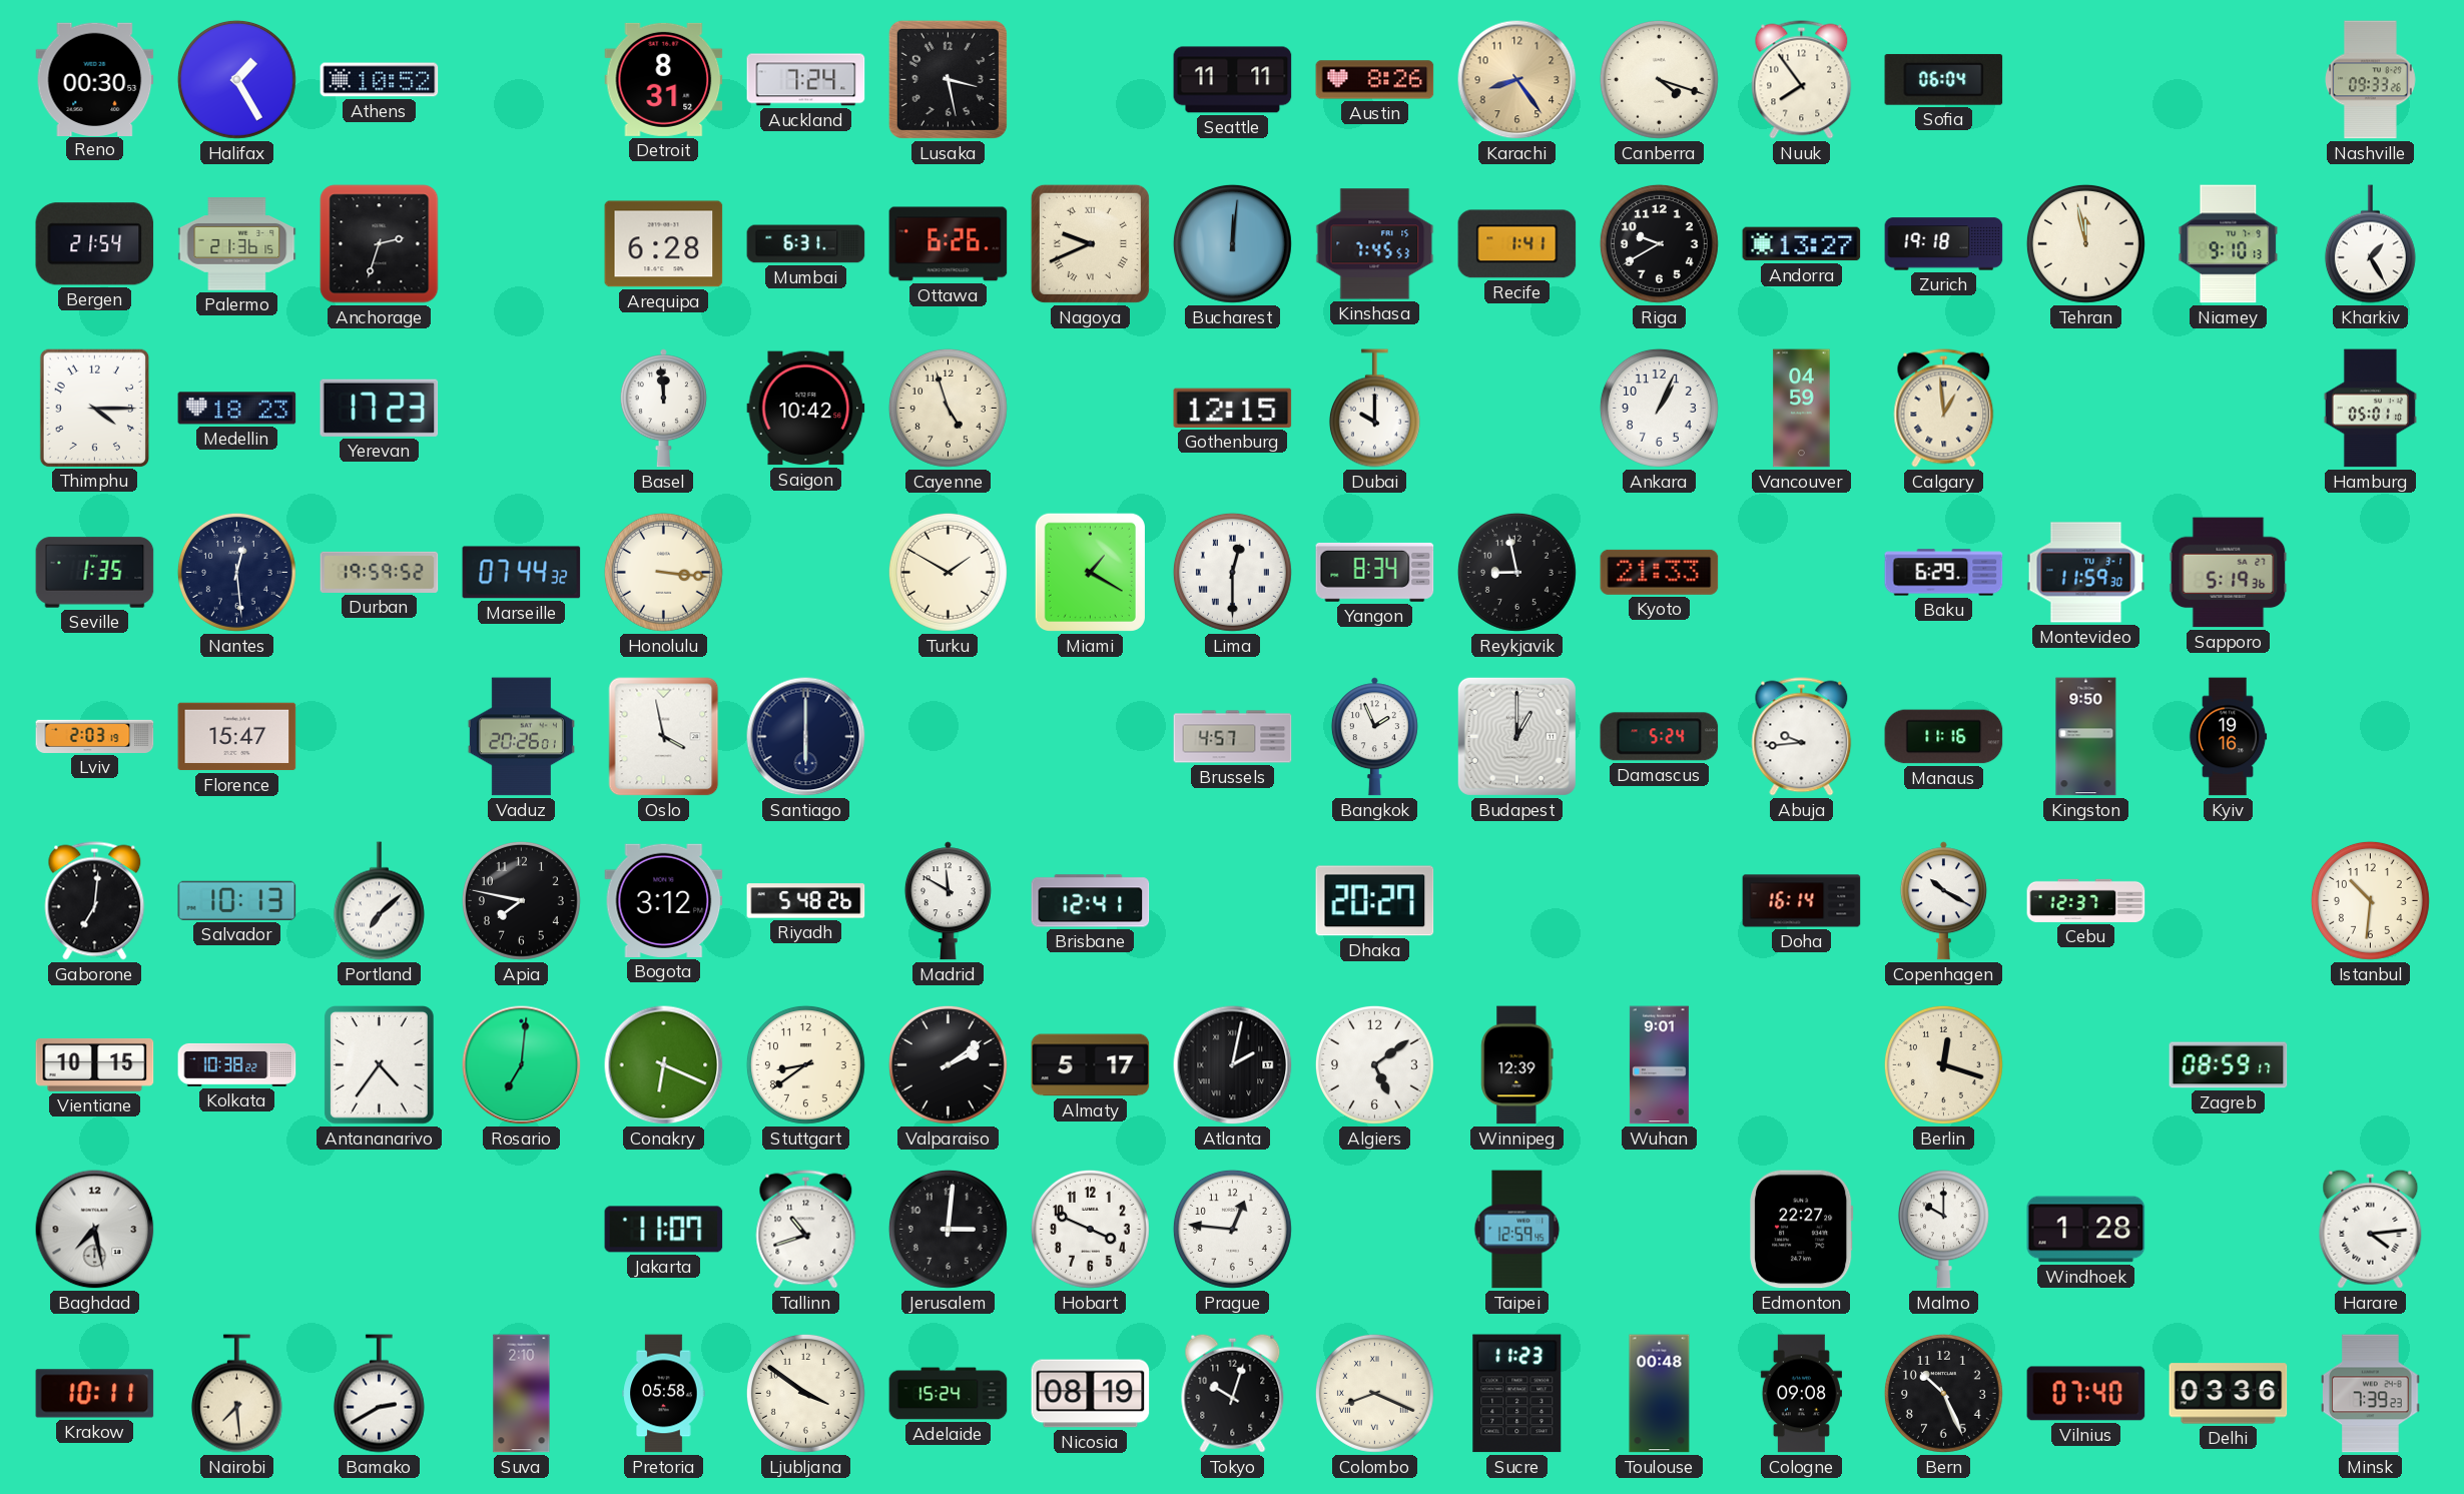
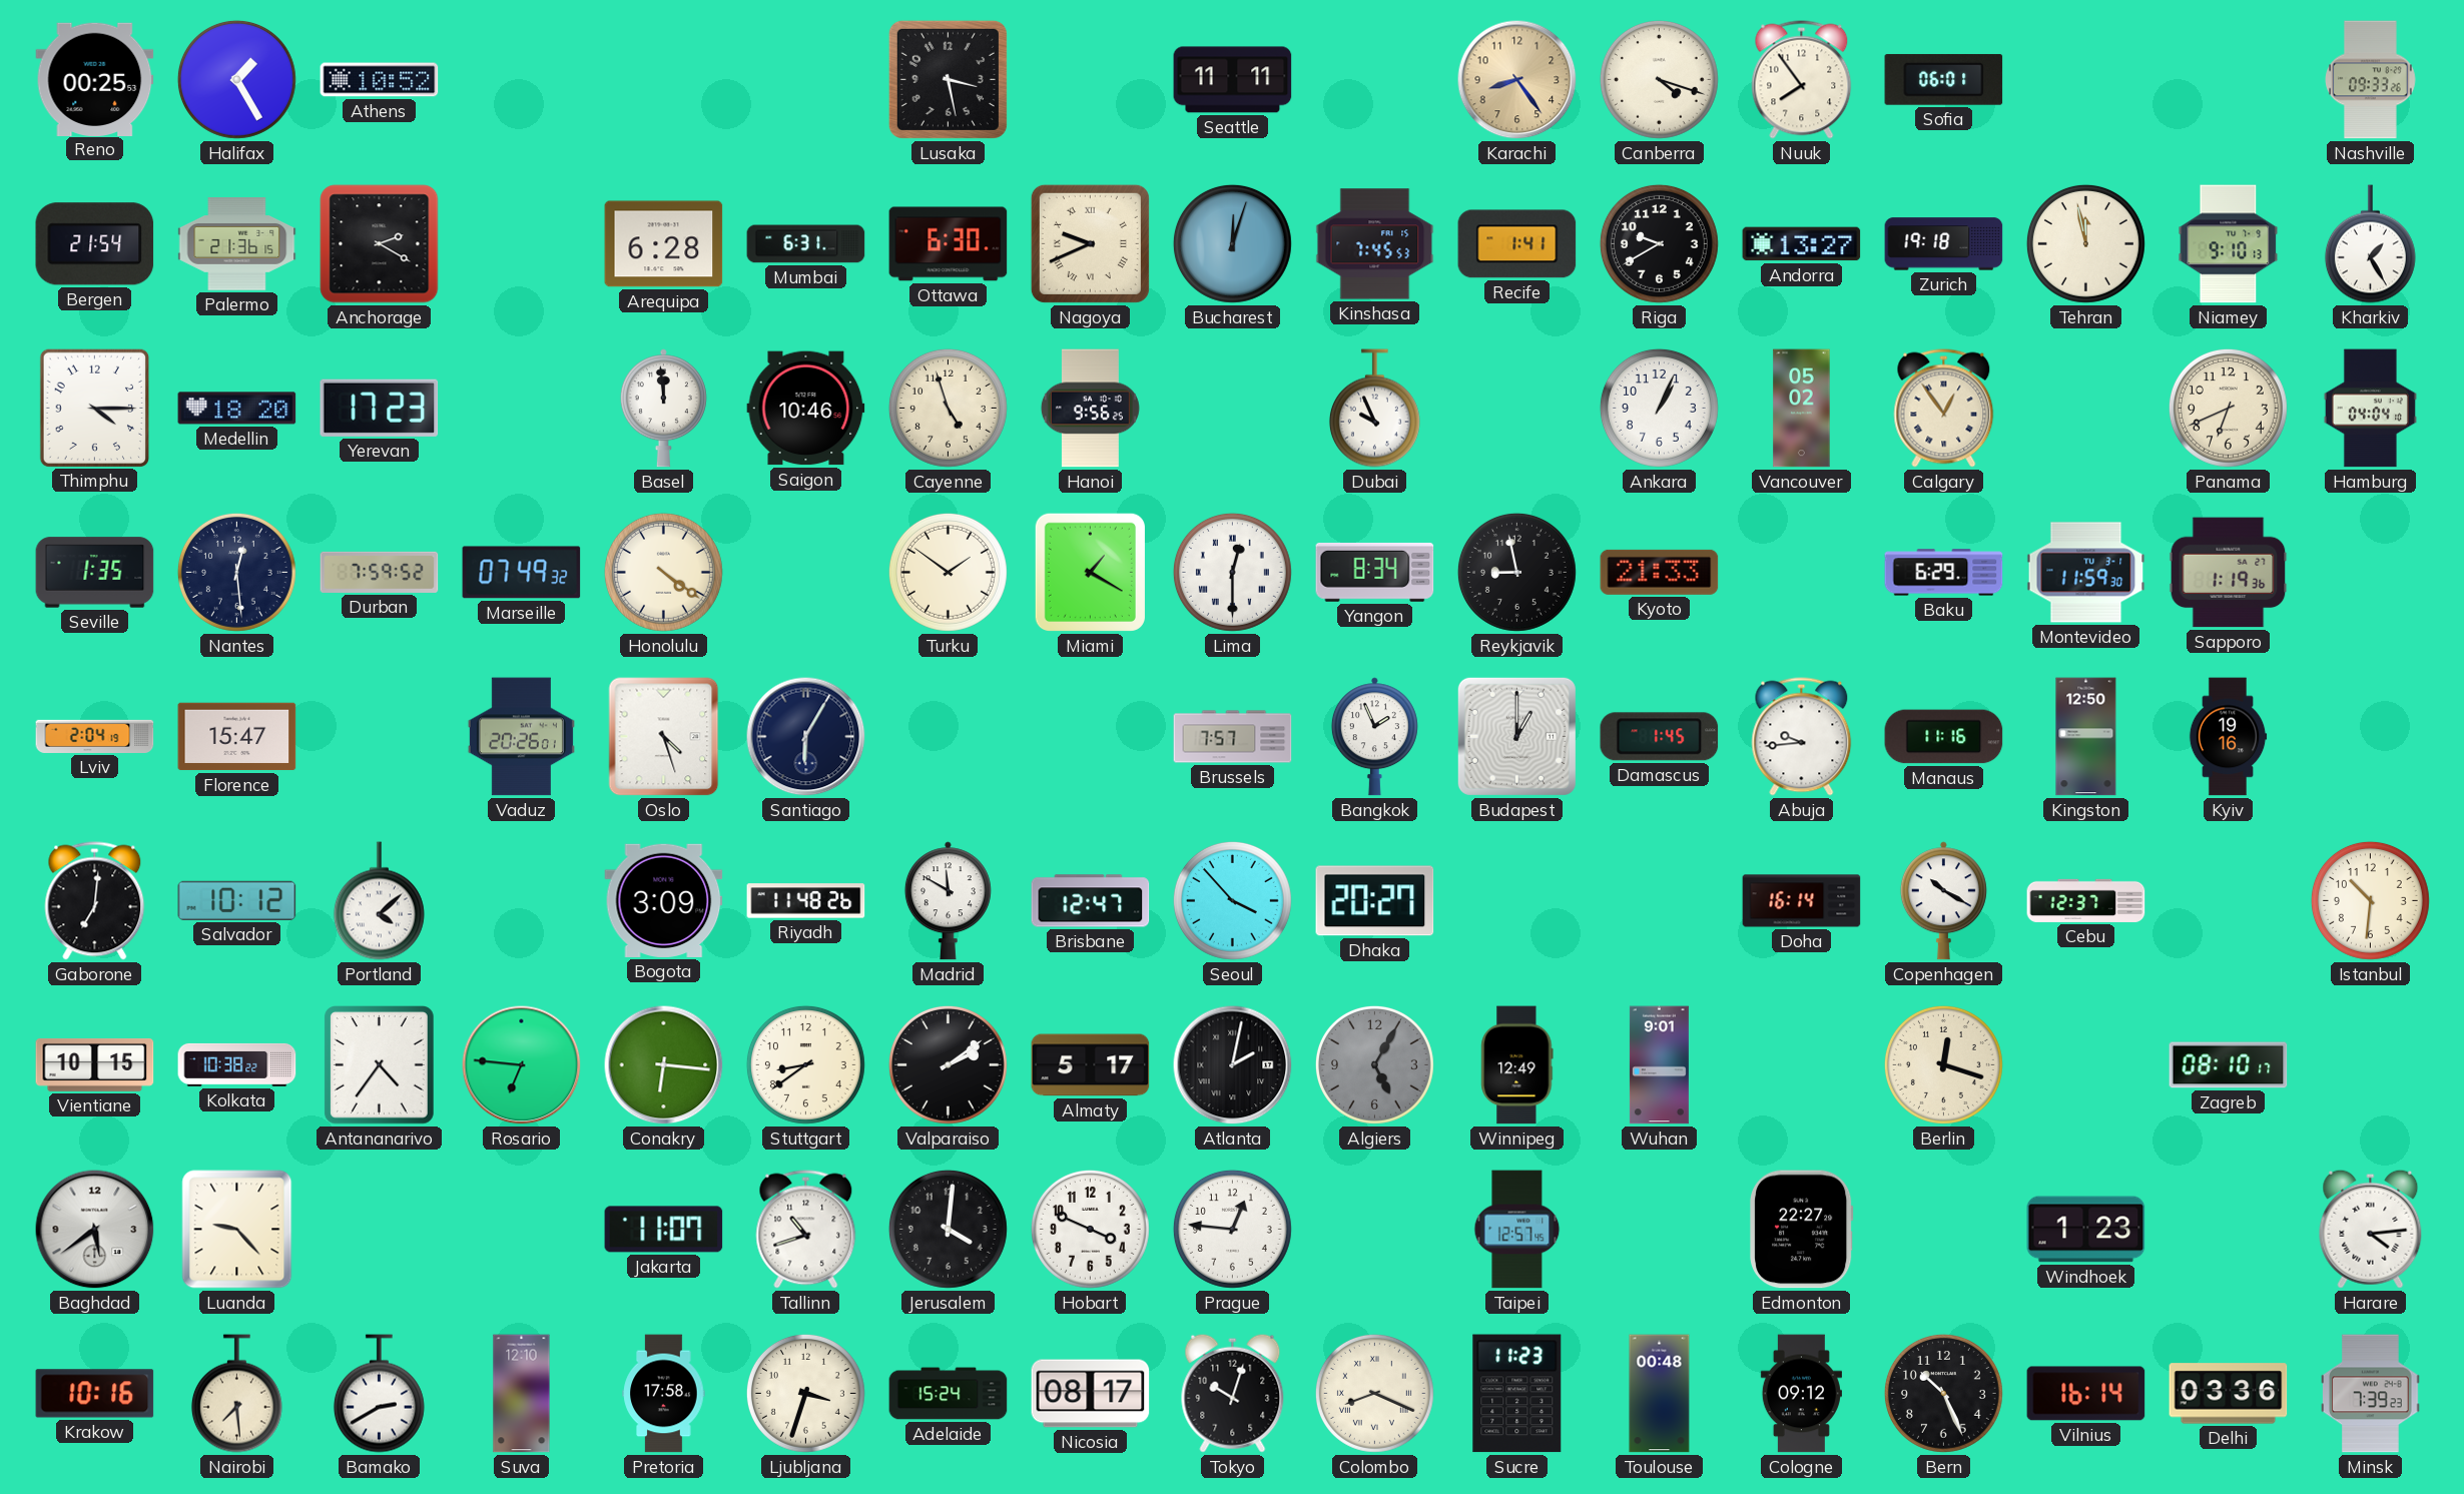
Reno: 00:30 -> 00:25
Detroit: 8:31 -> none
Auckland: 7:24 -> none
Austin: 8:26 -> none
Sofia: 06:04 -> 06:01
Anchorage: 2:33 -> 2:20
Ottawa: 6:26 -> 6:30
Bucharest: 12:01 -> 12:03
Medellin: 18:23 -> 18:20
Saigon: 10:42 -> 10:46
Hanoi: none -> 9:56
Gothenburg: 12:15 -> none
Dubai: 10:00 -> 9:56
Vancouver: 04:59 -> 05:02
Calgary: 12:59 -> 12:54
Panama: none -> 6:41
Hamburg: 05:01 -> 04:04
Durban: 19:59 -> 7:59
Marseille: 07:44 -> 07:49
Honolulu: 3:16 -> 4:21
Turku: 1:50 -> 1:51
Sapporo: 5:19 -> 1:19
Lviv: 2:03 -> 2:04
Oslo: 3:58 -> 4:27
Santiago: 6:00 -> 6:05
Brussels: 4:57 -> 7:57
Damascus: 5:24 -> 1:45
Kingston: 9:50 -> 12:50
Salvador: 10:13 -> 10:12
Portland: 7:08 -> 4:08
Apia: 7:47 -> none
Bogota: 3:12 -> 3:09
Riyadh: 5:48 -> 11:48
Brisbane: 12:41 -> 12:47
Seoul: none -> 3:53
Rosario: 7:01 -> 6:46
Conakry: 6:19 -> 6:16
Algiers: 5:09 -> 5:05
Algiers dial: white -> grey
Winnipeg: 12:39 -> 12:49
Zagreb: 08:59 -> 08:10
Baghdad: 7:28 -> 5:39
Luanda: none -> 9:23
Jerusalem: 3:01 -> 4:01
Taipei: 12:59 -> 12:57
Malmo: 10:00 -> none
Windhoek: 1:28 -> 1:23
Krakow: 10:11 -> 10:16
Suva: 2:10 -> 12:10
Pretoria: 05:58 -> 17:58
Ljubljana: 3:51 -> 3:33
Nicosia: 08:19 -> 08:17
Cologne: 09:08 -> 09:12
Vilnius: 07:40 -> 16:14
